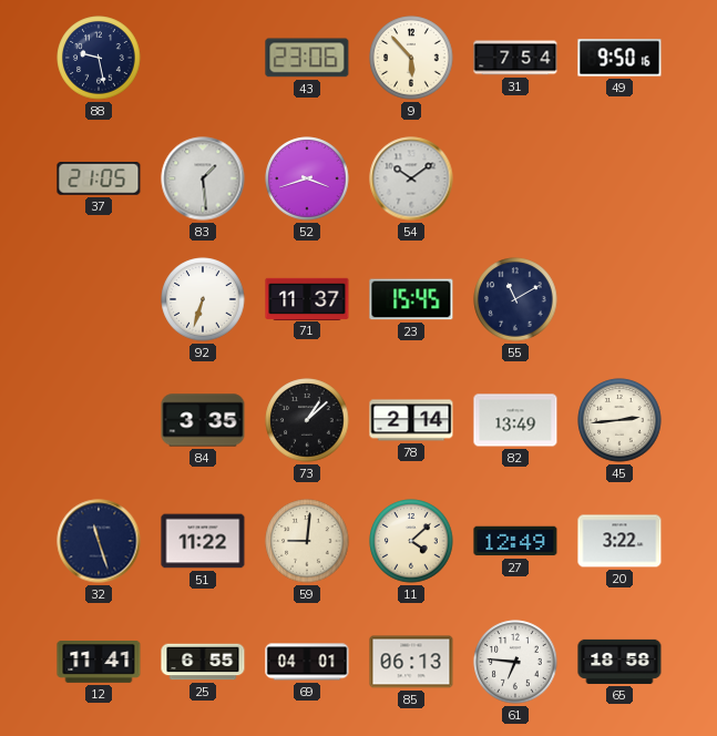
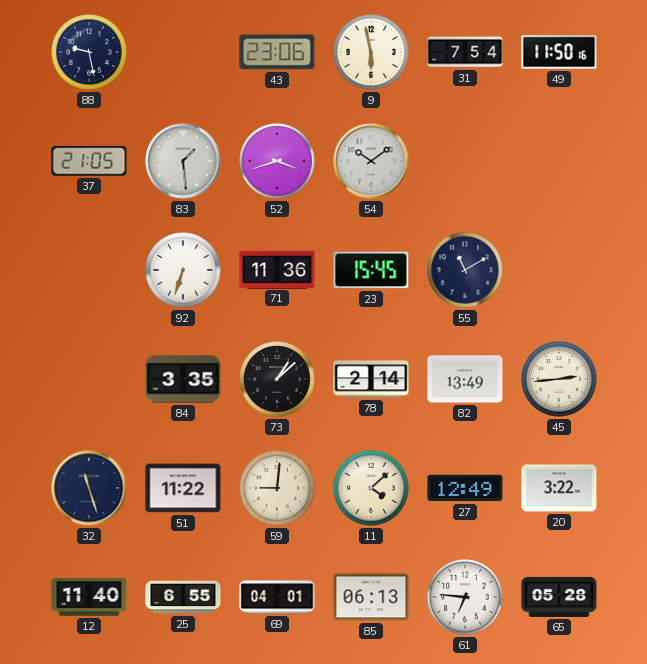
9: 5:53 -> 5:58
49: 9:50 -> 11:50
71: 11:37 -> 11:36
12: 11:41 -> 11:40
65: 18:58 -> 05:28
